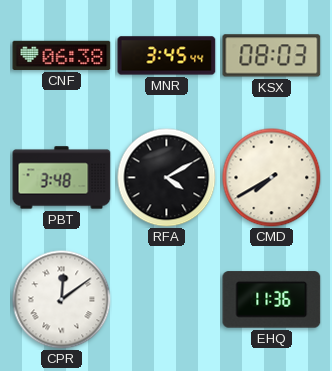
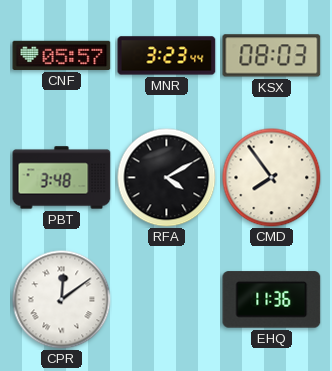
CNF: 06:38 -> 05:57
MNR: 3:45 -> 3:23
CMD: 7:40 -> 7:54
